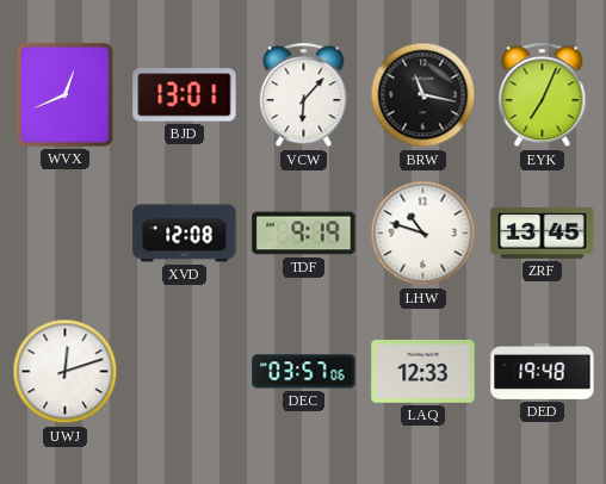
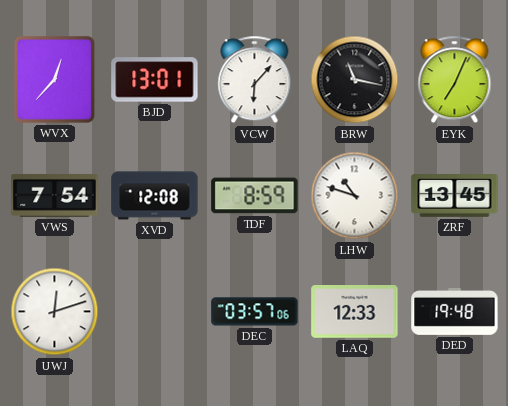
WVX: 12:41 -> 12:37
VWS: none -> 7:54
TDF: 9:19 -> 8:59
